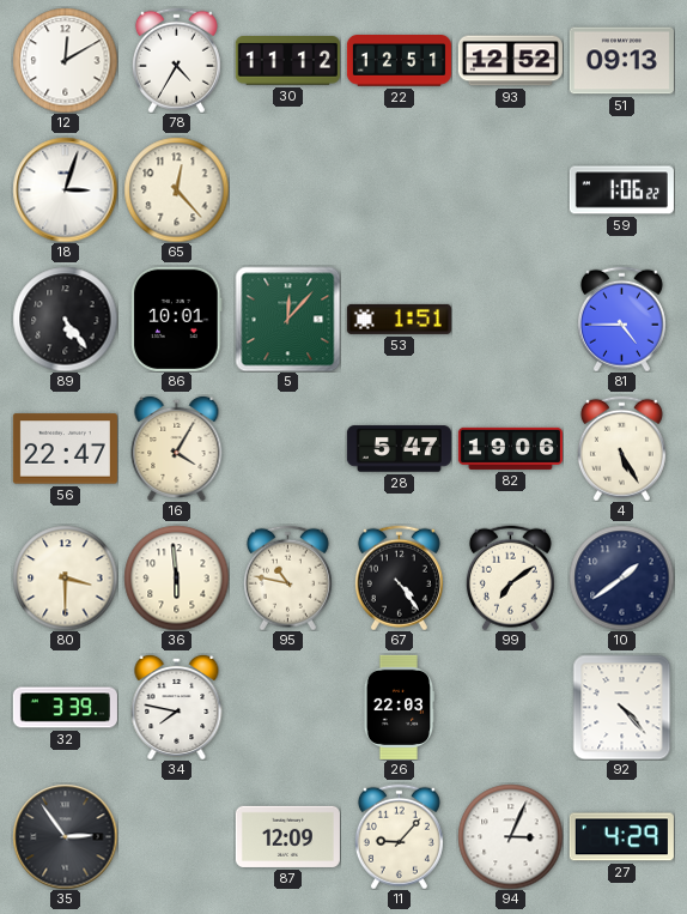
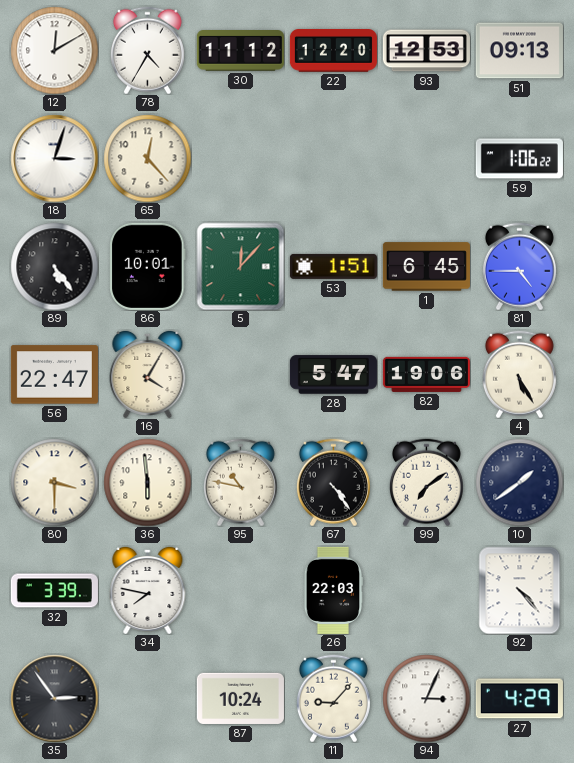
22: 12:51 -> 12:20
93: 12:52 -> 12:53
1: none -> 6:45
87: 12:09 -> 10:24
